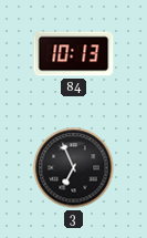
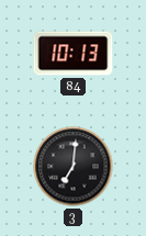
3: 6:56 -> 7:01
